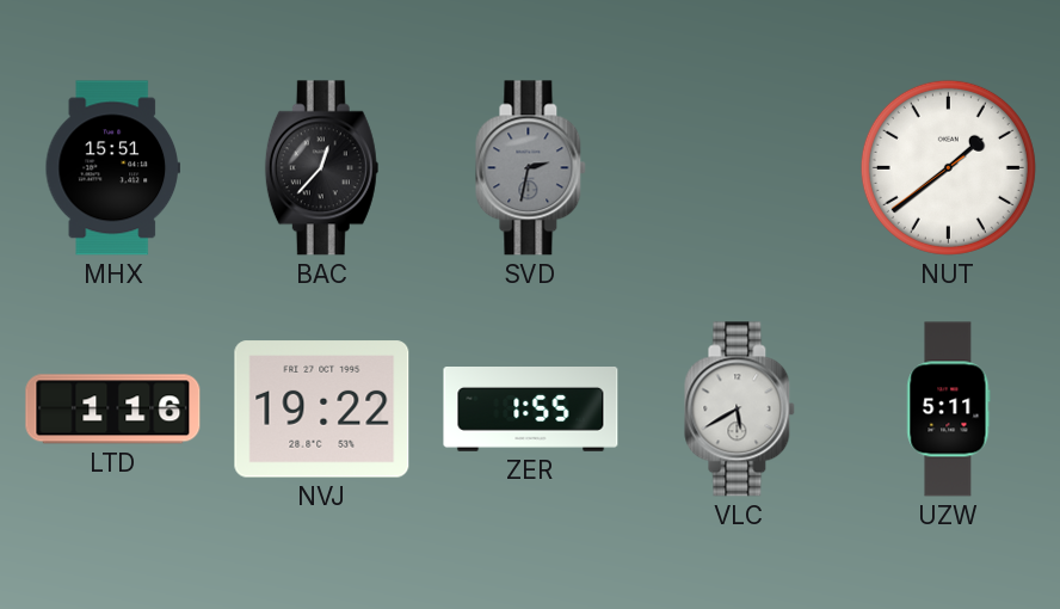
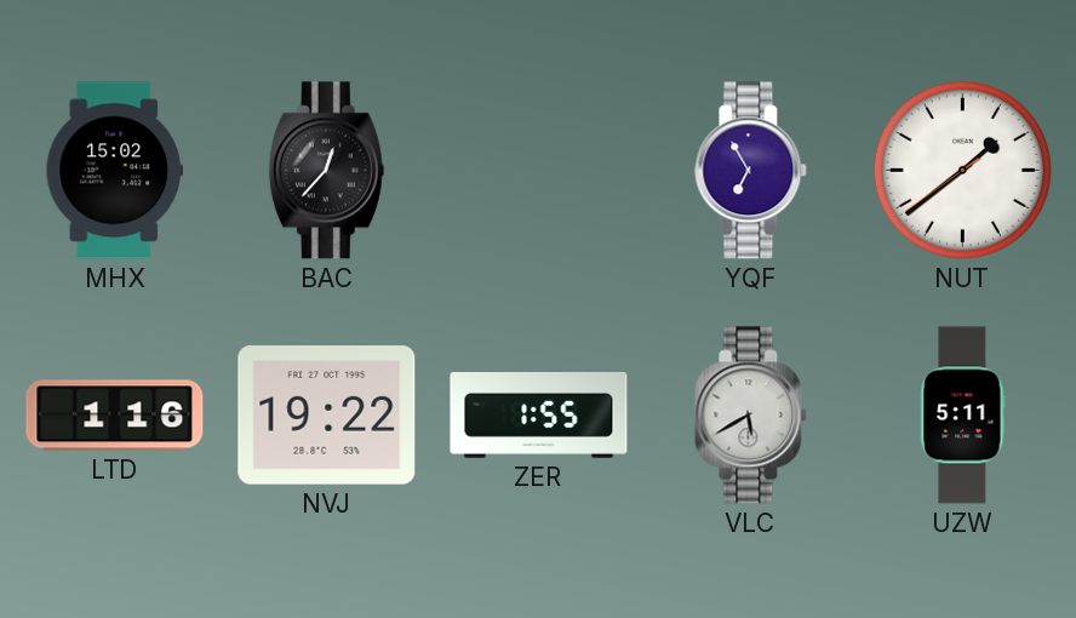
MHX: 15:51 -> 15:02
SVD: 2:32 -> none
YQF: none -> 6:55
